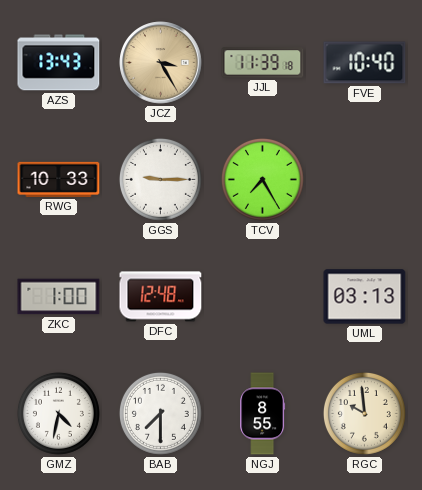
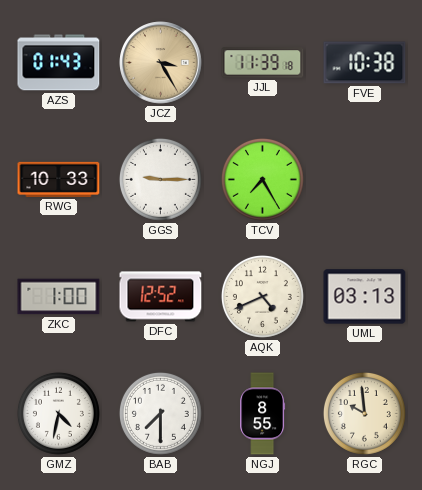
AZS: 13:43 -> 01:43
FVE: 10:40 -> 10:38
DFC: 12:48 -> 12:52
AQK: none -> 4:41
